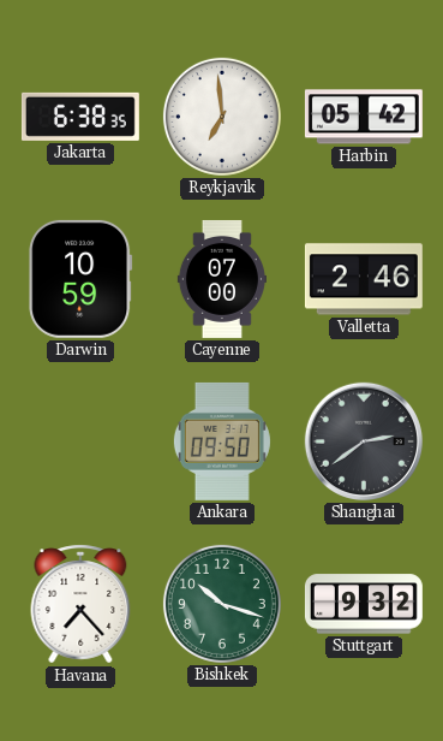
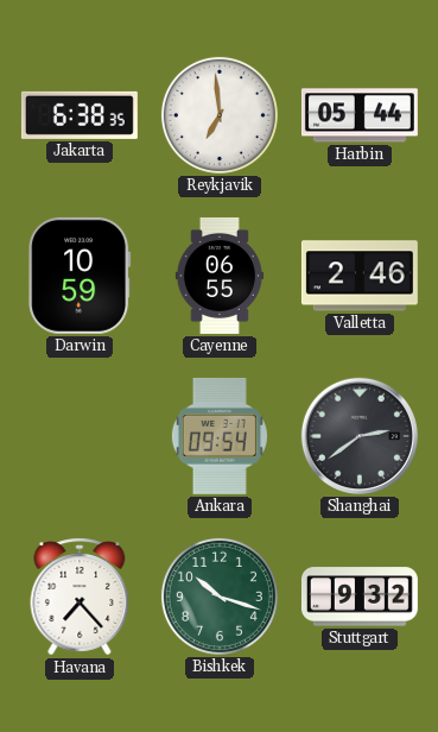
Harbin: 05:42 -> 05:44
Cayenne: 07:00 -> 06:55
Ankara: 09:50 -> 09:54
